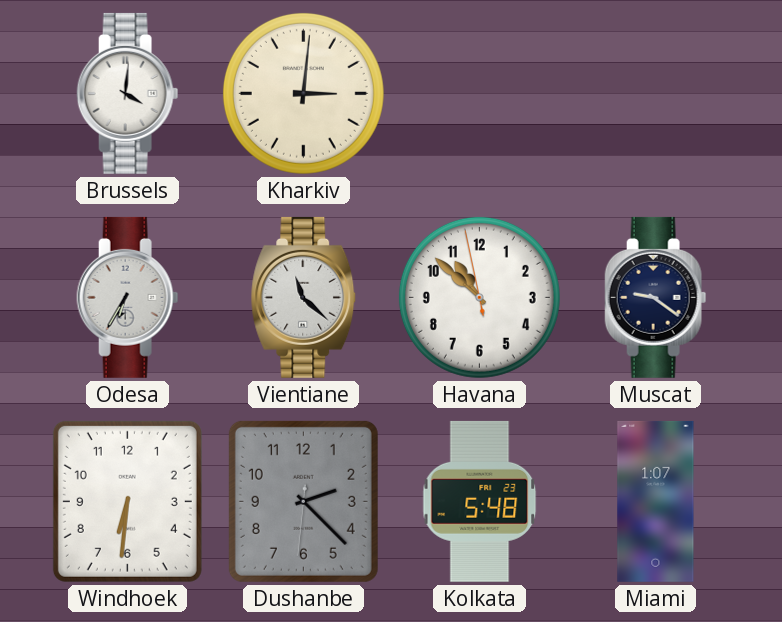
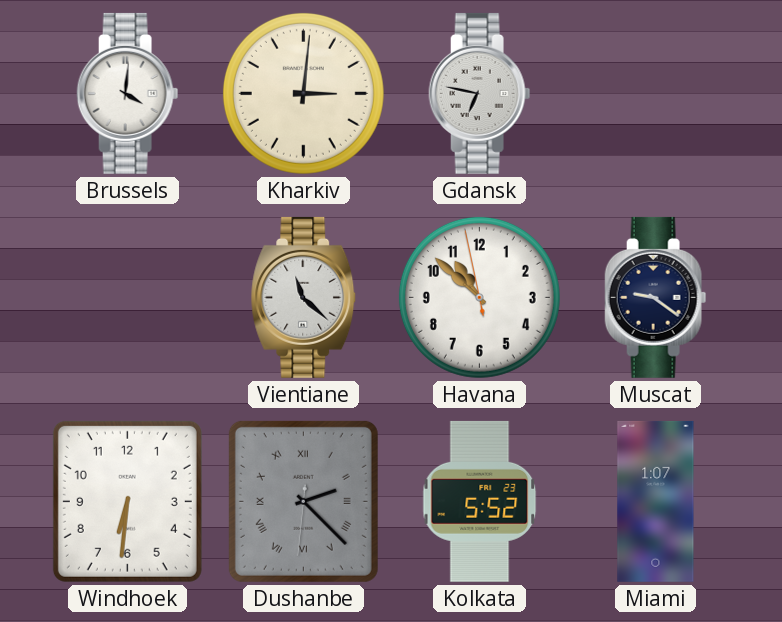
Gdansk: none -> 6:47
Odesa: 6:35 -> none
Dushanbe numerals: Arabic -> Roman
Kolkata: 5:48 -> 5:52
